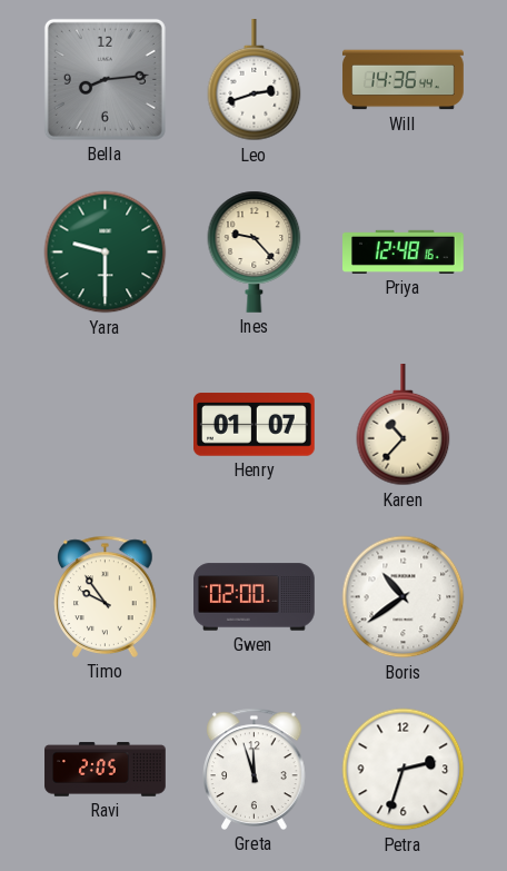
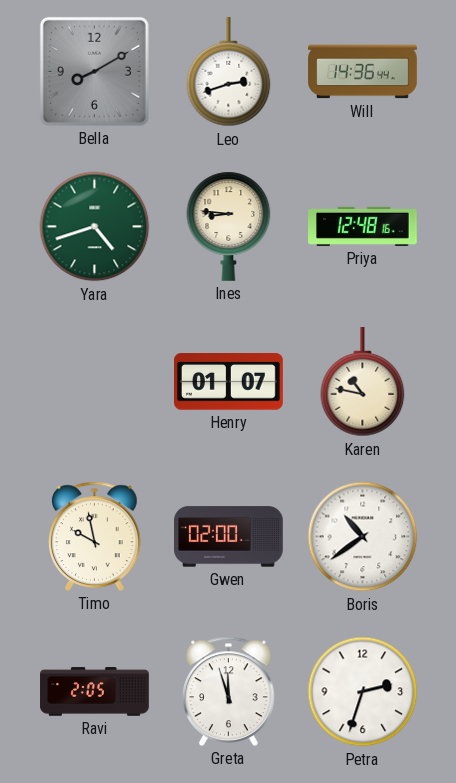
Bella: 8:14 -> 8:10
Yara: 9:30 -> 4:42
Ines: 9:23 -> 8:46
Karen: 10:37 -> 10:47
Timo: 9:54 -> 9:58
